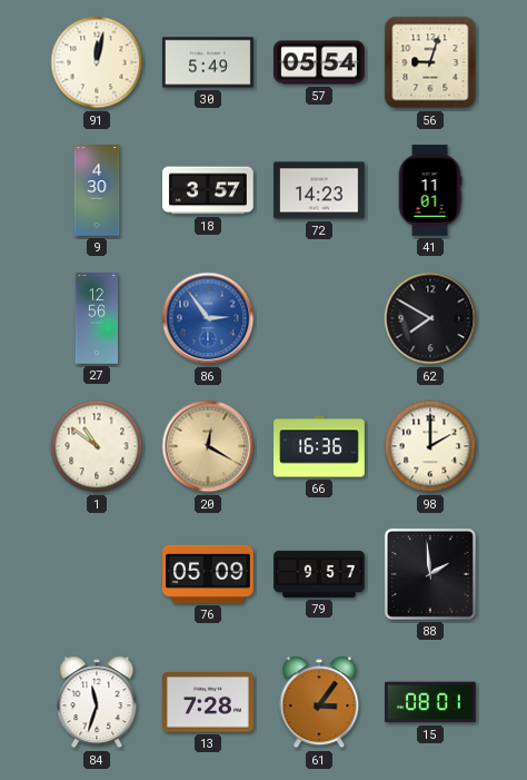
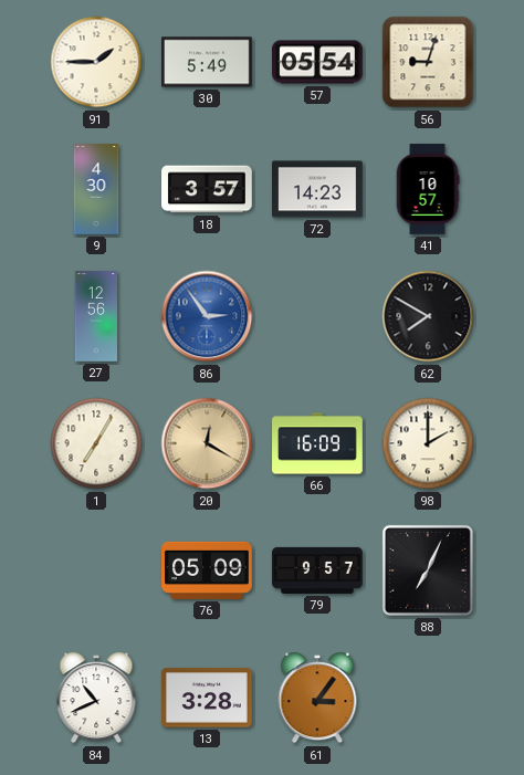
91: 12:02 -> 1:45
41: 11:01 -> 10:57
1: 10:51 -> 7:05
66: 16:36 -> 16:09
88: 1:59 -> 7:04
84: 11:33 -> 10:41
13: 7:28 -> 3:28
15: 08:01 -> none
